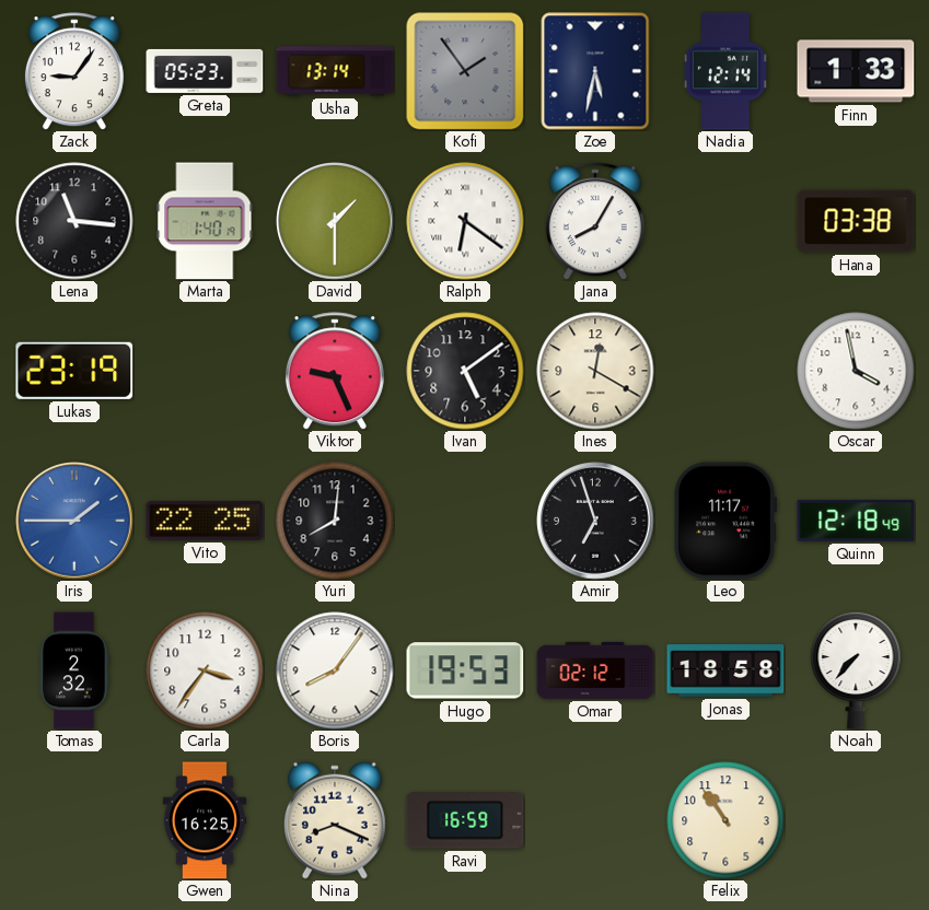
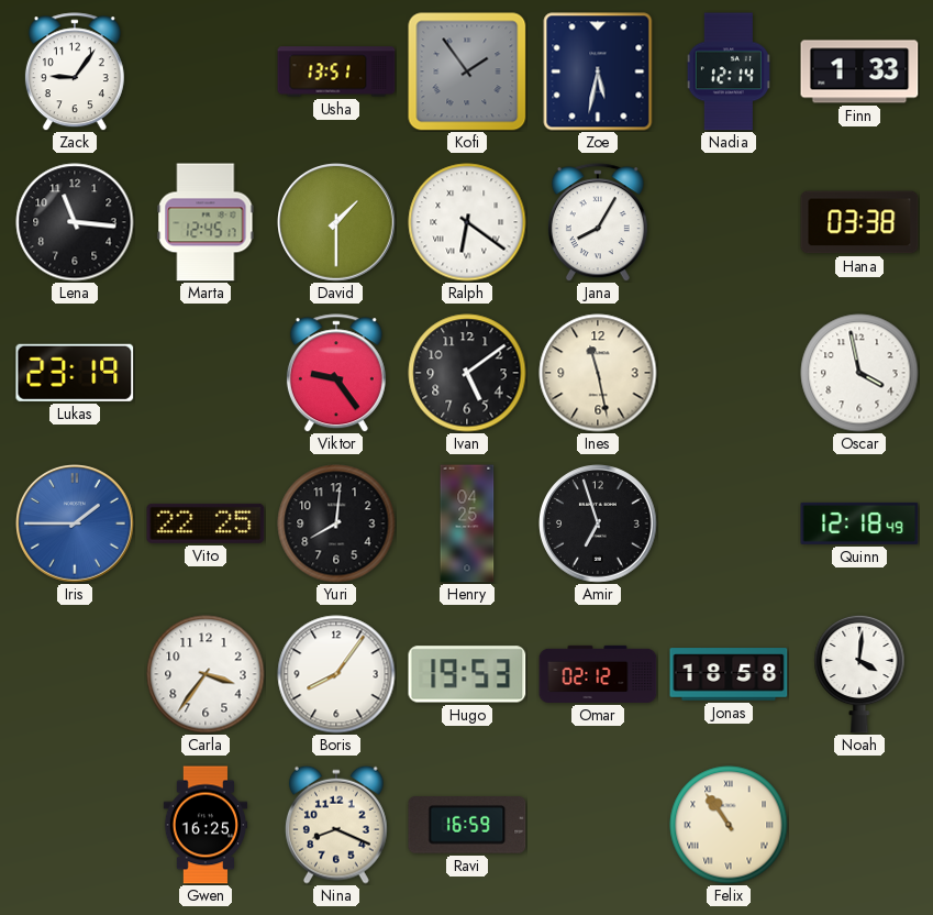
Greta: 05:23 -> none
Usha: 13:14 -> 13:51
Marta: 1:40 -> 12:45
Viktor: 9:26 -> 9:24
Ines: 12:20 -> 11:28
Henry: none -> 04:25
Leo: 11:17 -> none
Tomas: 2:32 -> none
Noah: 7:37 -> 4:01
Felix numerals: Arabic -> Roman
